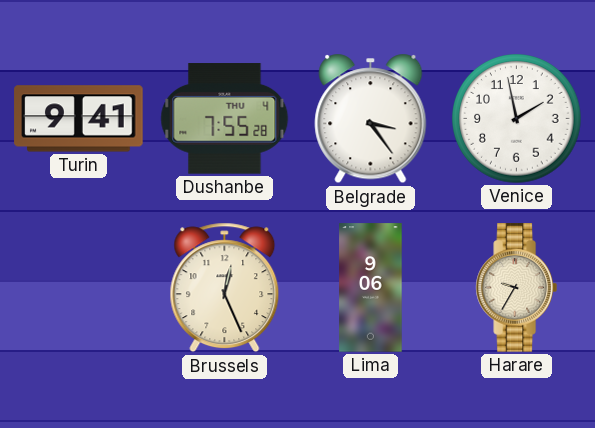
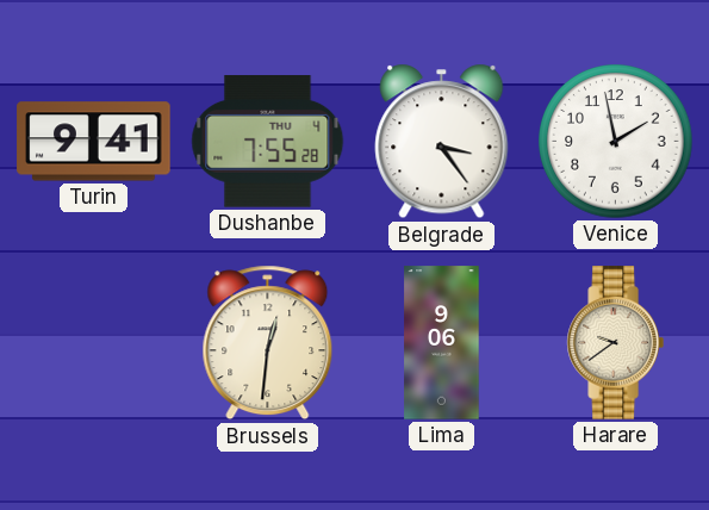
Brussels: 12:26 -> 12:31
Harare: 9:35 -> 9:39
